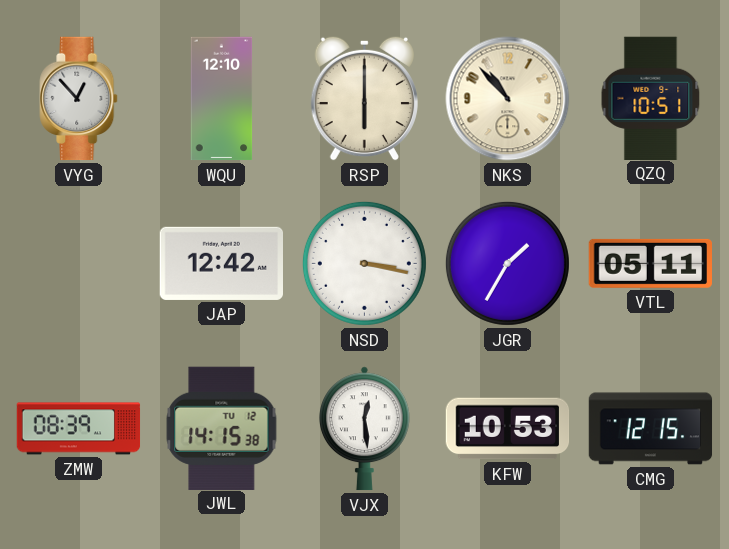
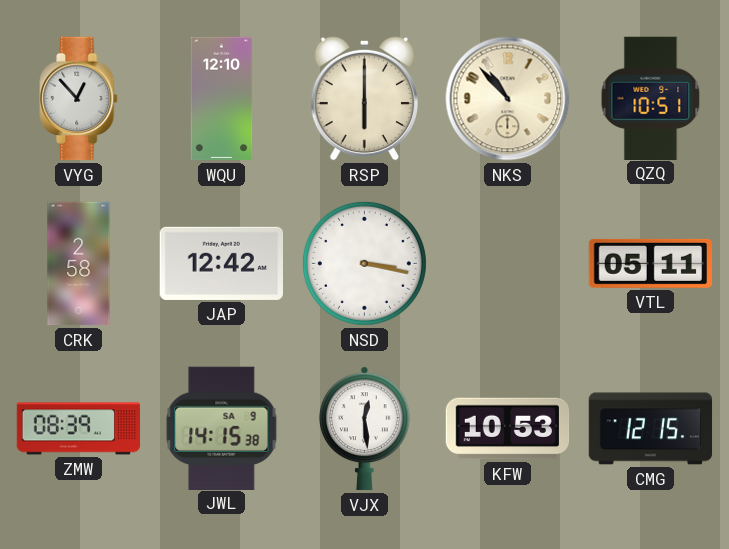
CRK: none -> 2:58
JGR: 1:35 -> none
JWL date: TU 12 -> SA 9
